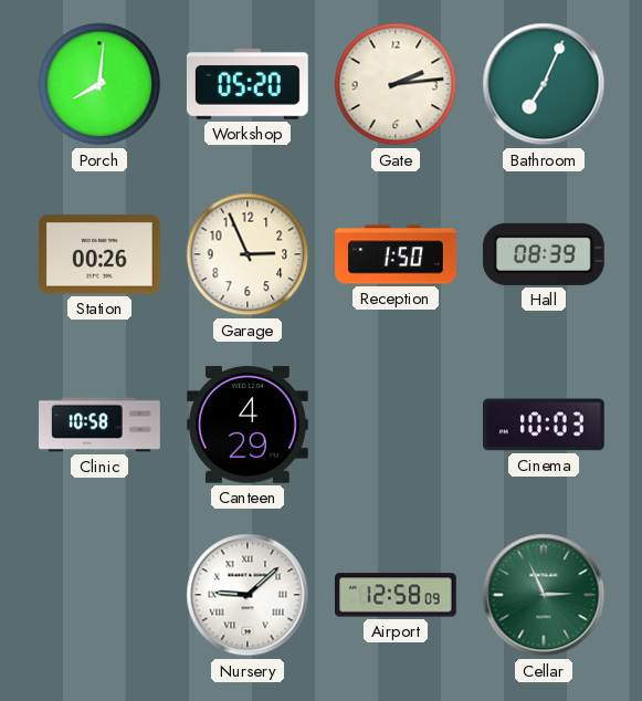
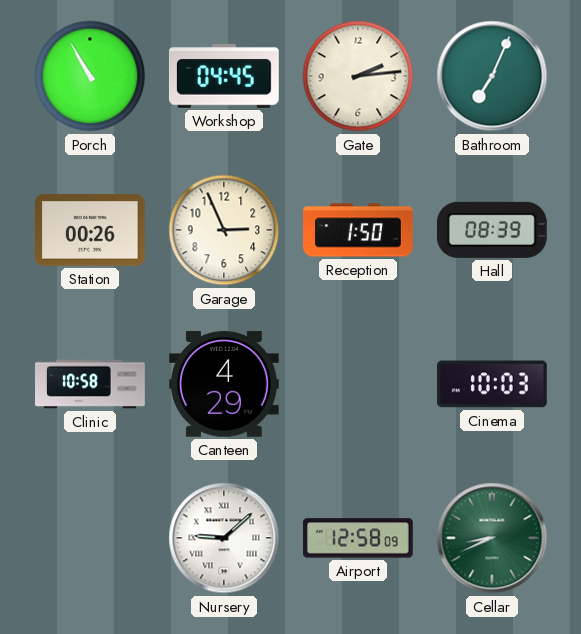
Porch: 8:01 -> 10:55
Workshop: 05:20 -> 04:45
Cellar: 2:56 -> 8:41
